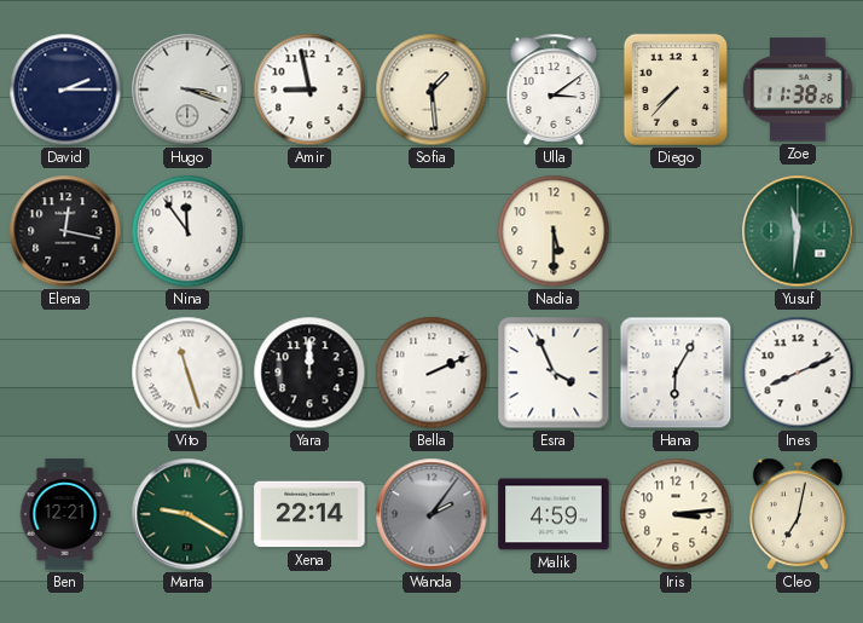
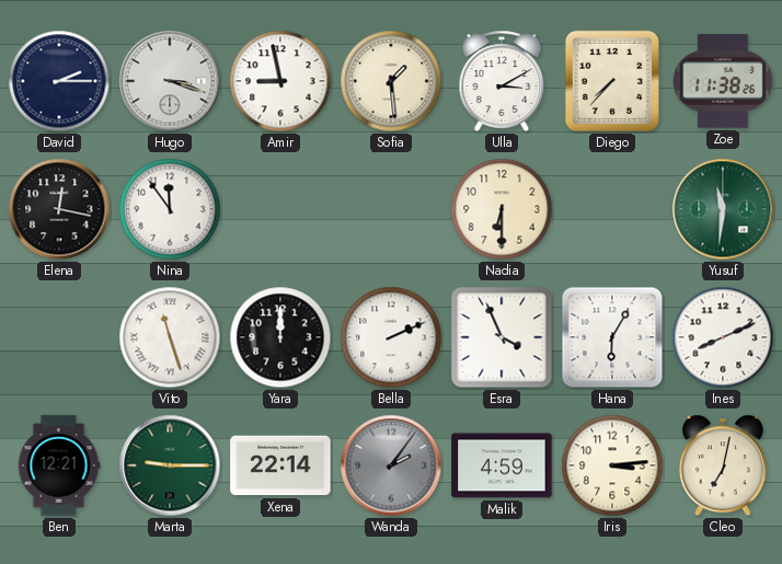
Ulla: 3:09 -> 3:10
Nadia: 5:30 -> 6:30
Marta: 9:20 -> 9:15
